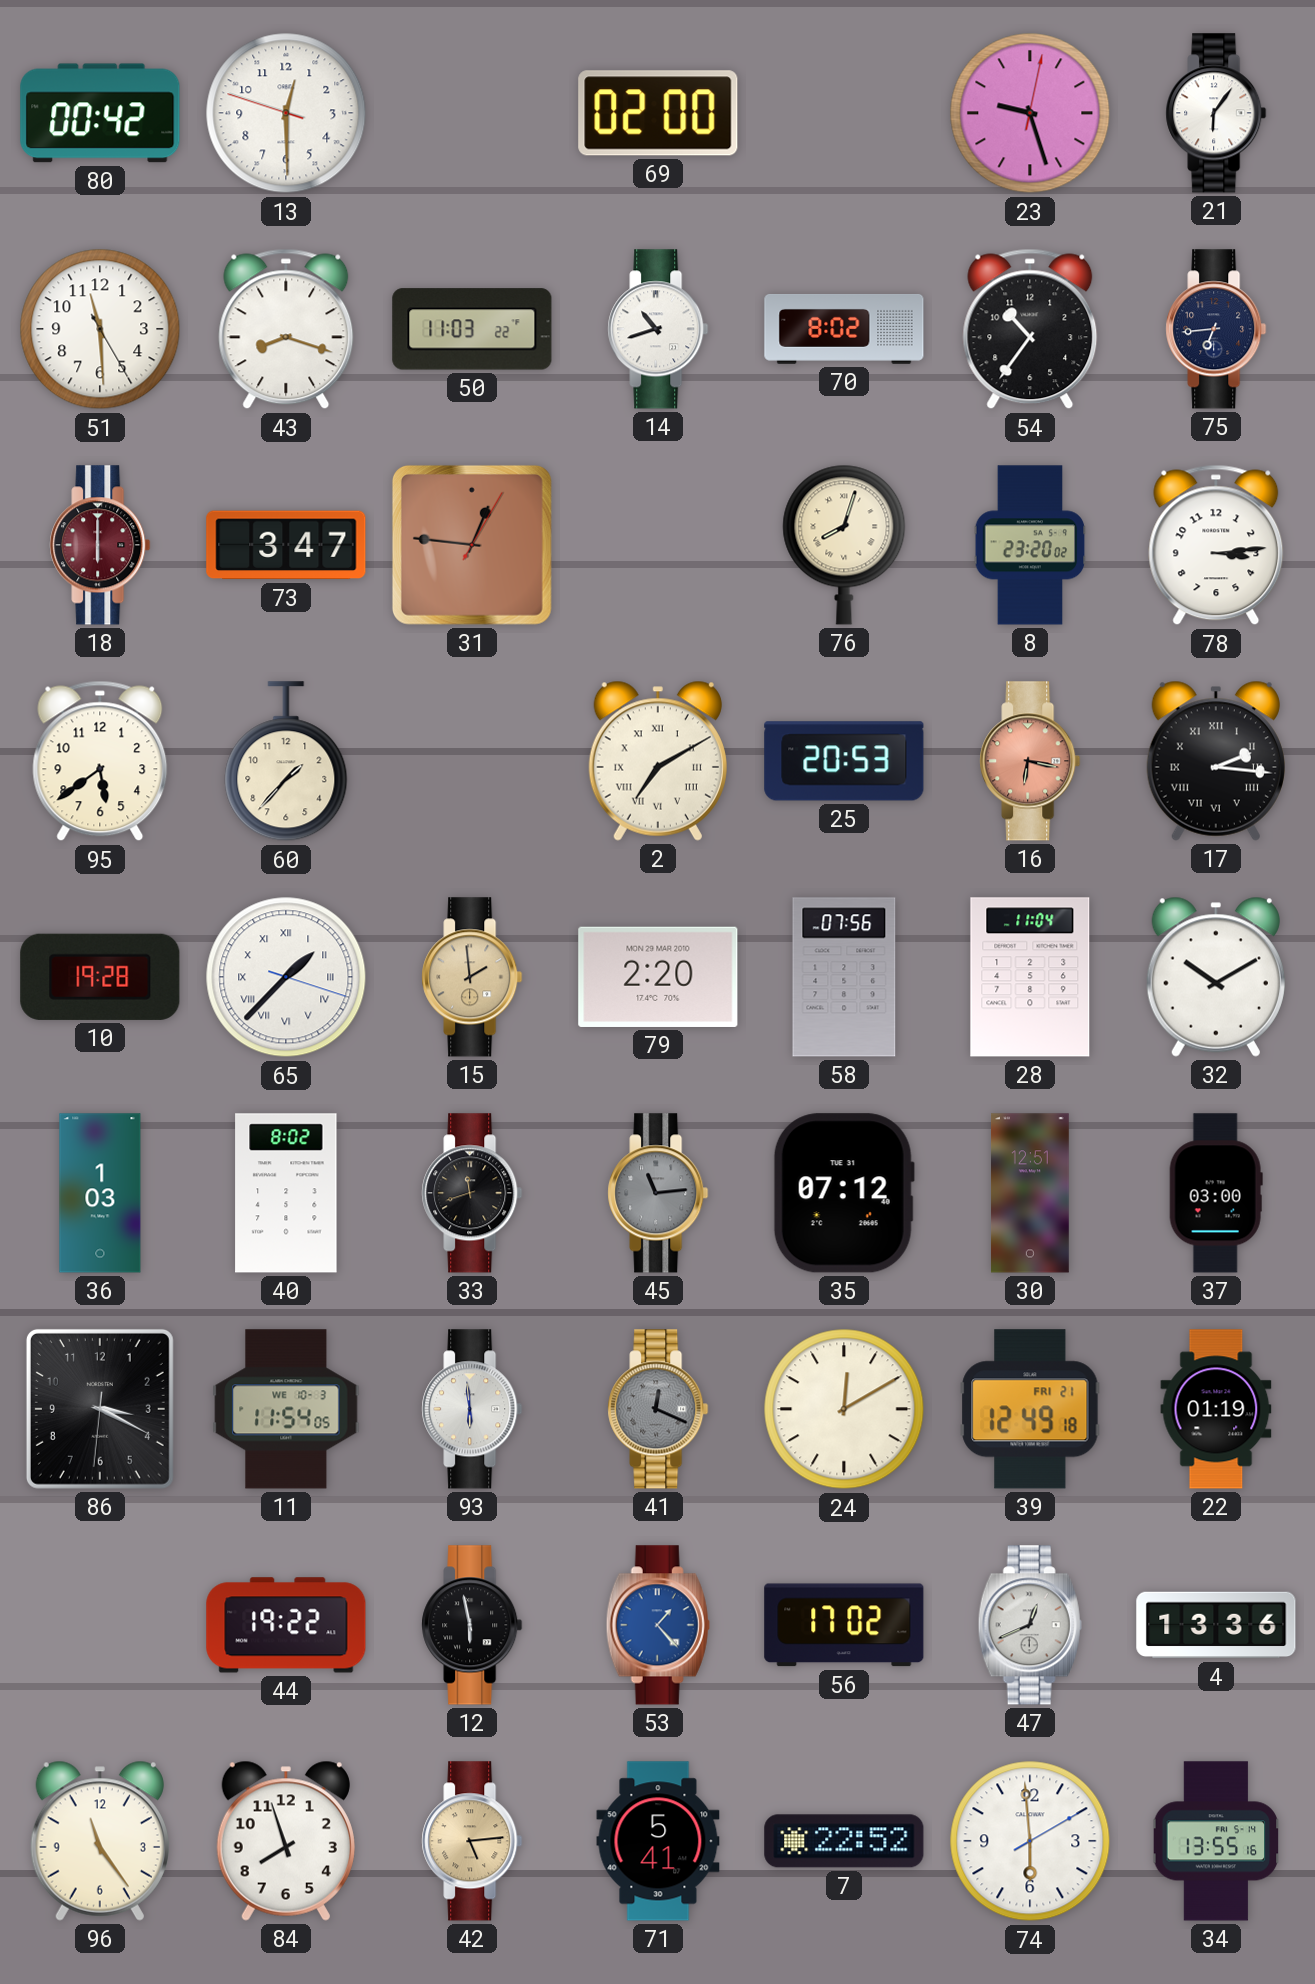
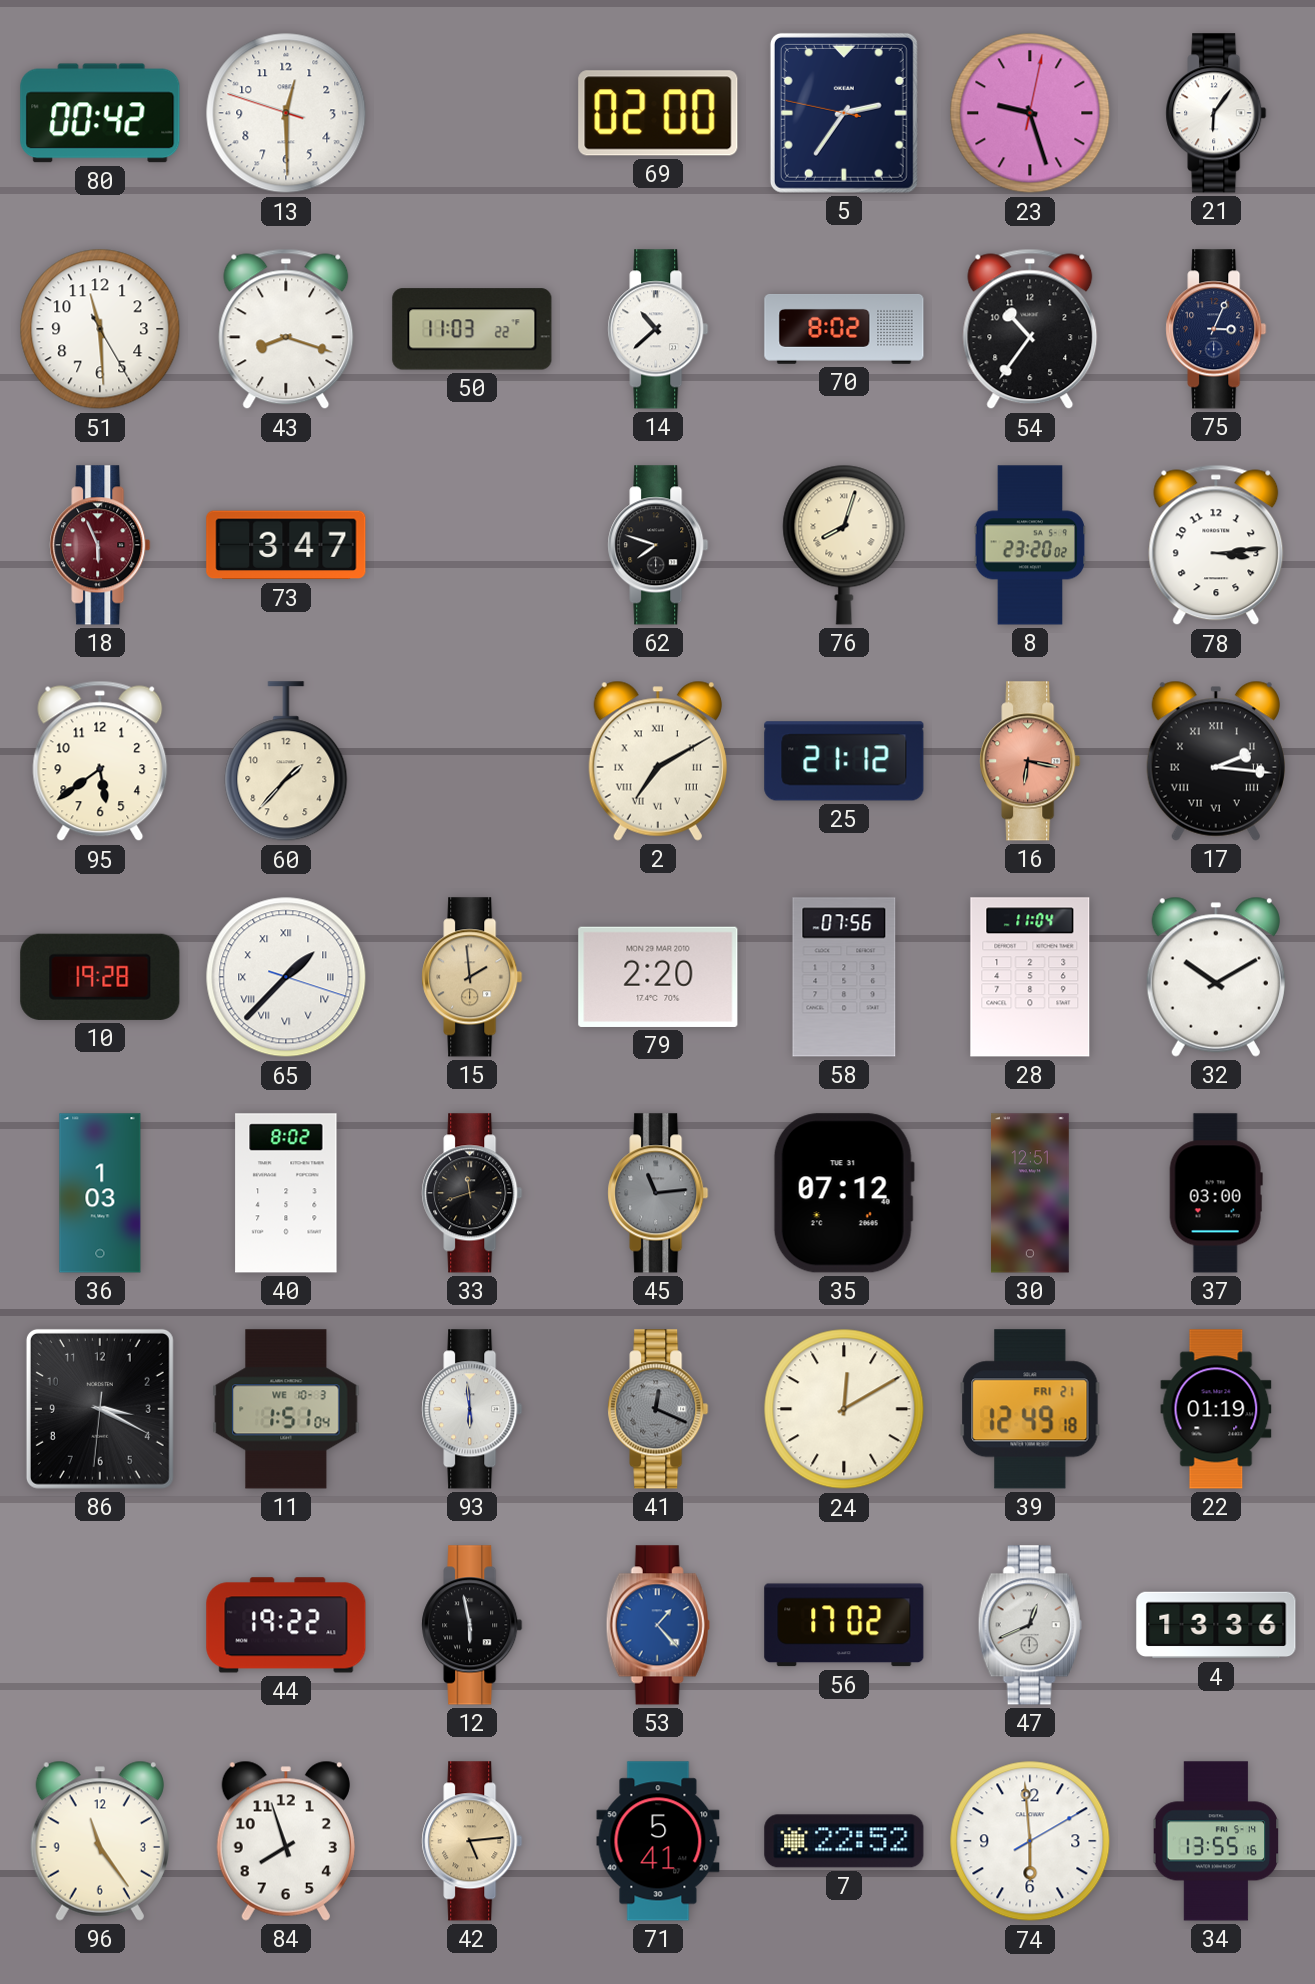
5: none -> 2:35
14: 10:42 -> 10:38
75: 6:44 -> 3:04
18: 6:00 -> 5:56
31: 12:46 -> none
62: none -> 7:48
25: 20:53 -> 21:12
11: 11:54 -> 1:51
